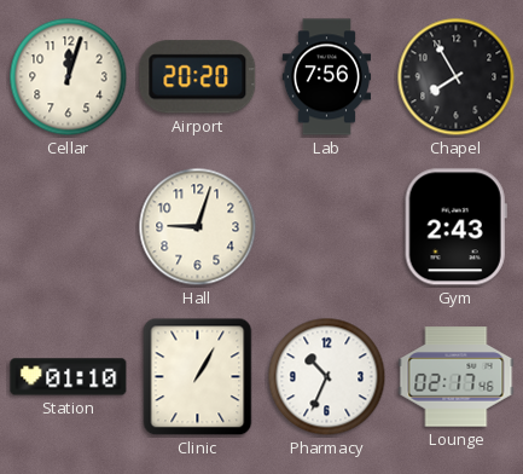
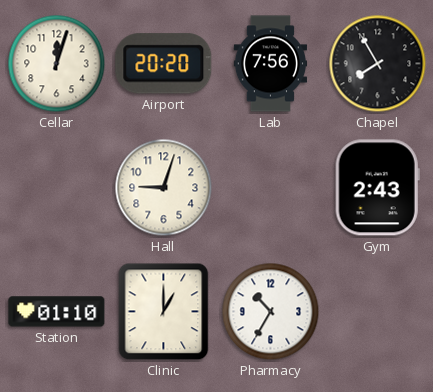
Clinic: 1:05 -> 1:00
Pharmacy: 10:34 -> 10:35
Lounge: 02:17 -> none
